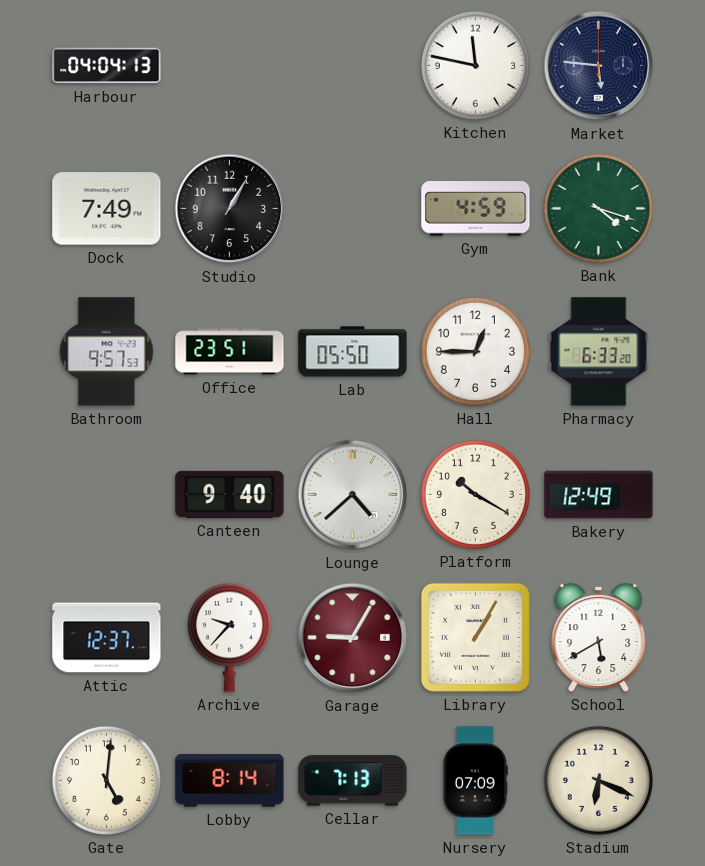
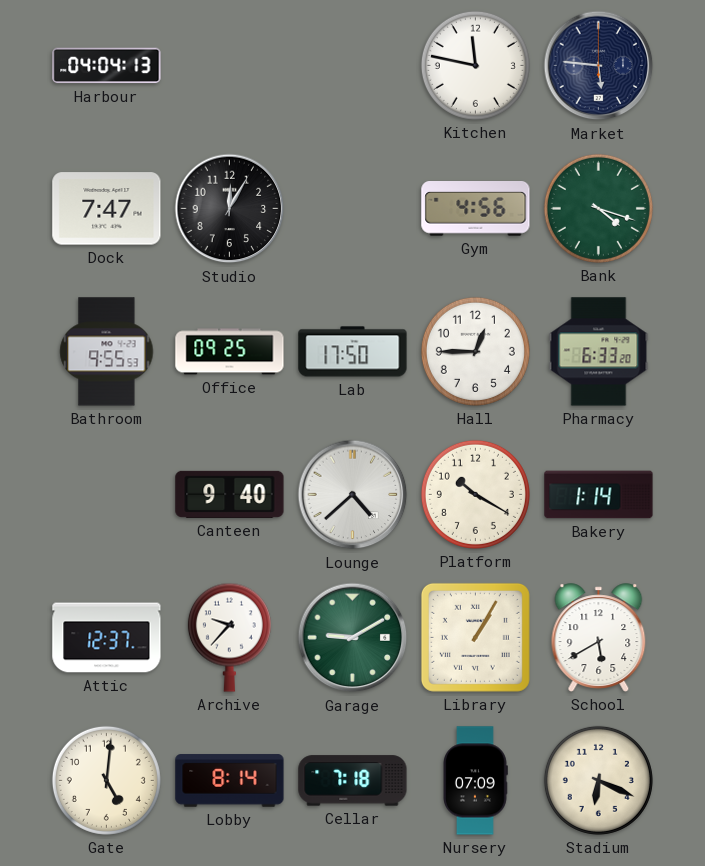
Dock: 7:49 -> 7:47
Studio: 1:05 -> 12:05
Gym: 4:59 -> 4:56
Bathroom: 9:57 -> 9:55
Office: 23:51 -> 09:25
Lab: 05:50 -> 17:50
Bakery: 12:49 -> 1:14
Garage: 9:05 -> 9:10
Garage dial: burgundy -> green
Cellar: 7:13 -> 7:18
